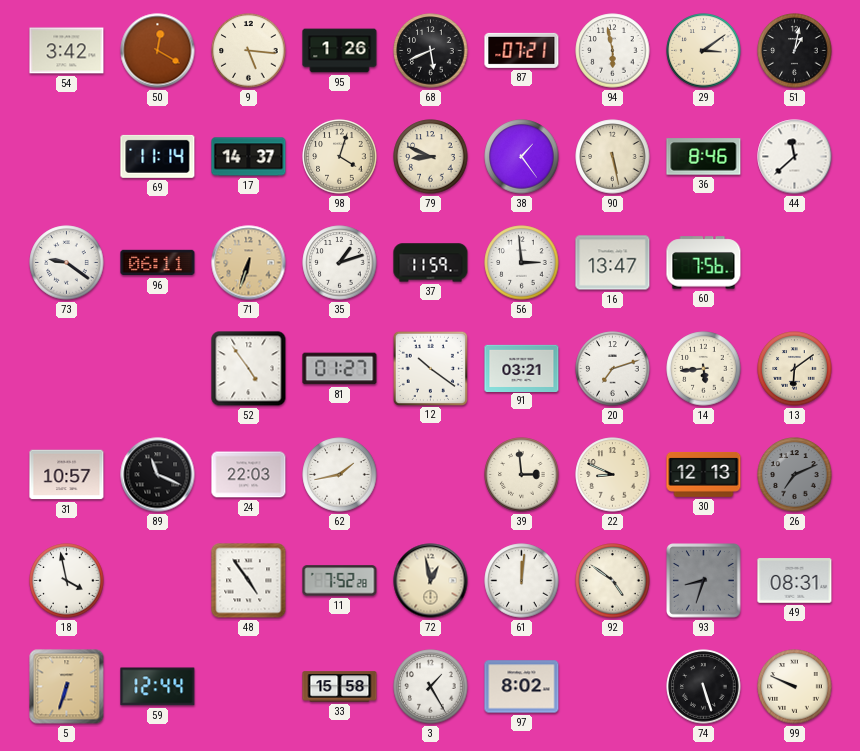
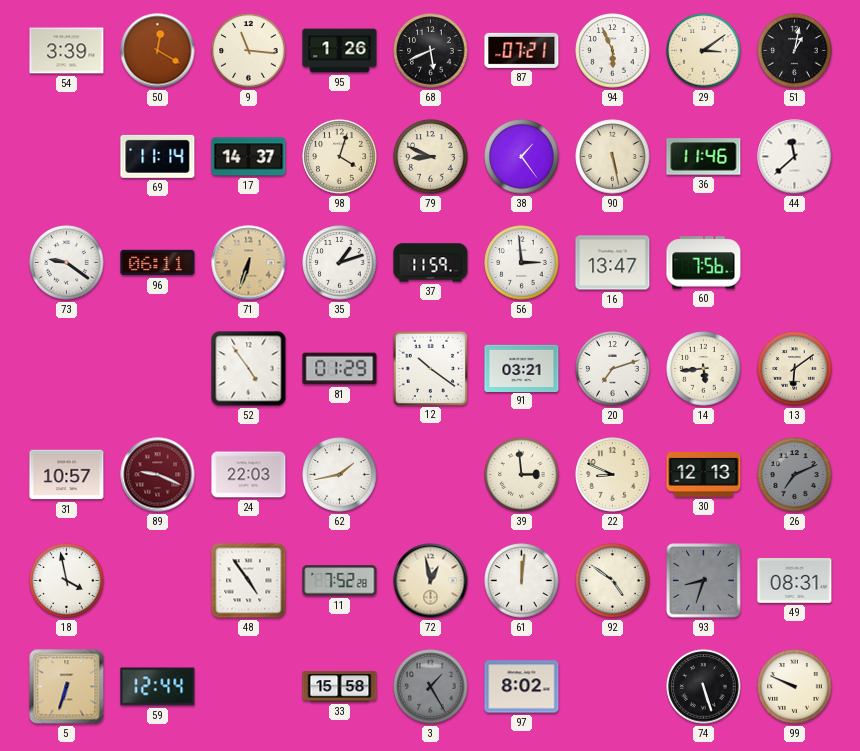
54: 3:42 -> 3:39
9: 5:16 -> 11:16
94: 5:58 -> 5:56
36: 8:46 -> 11:46
81: 01:27 -> 01:29
89: 11:19 -> 9:19
89 dial: black -> burgundy
3 dial: white -> grey
